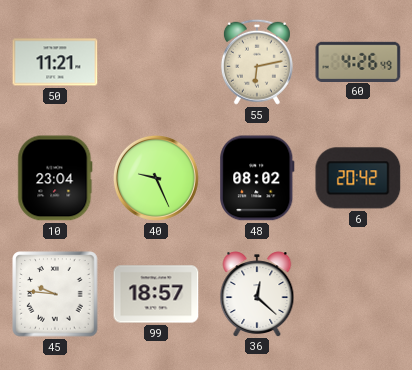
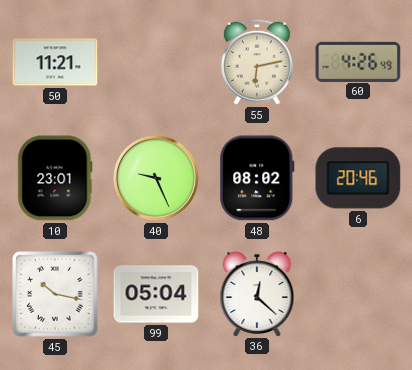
10: 23:04 -> 23:01
6: 20:42 -> 20:46
45: 9:46 -> 10:17
99: 18:57 -> 05:04
